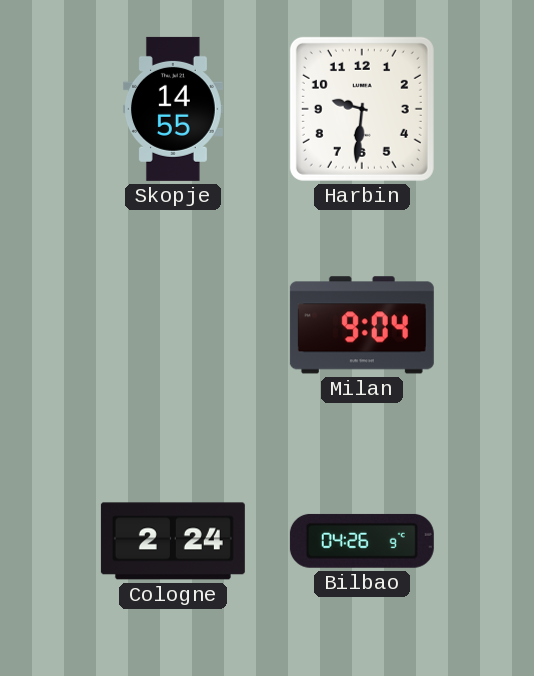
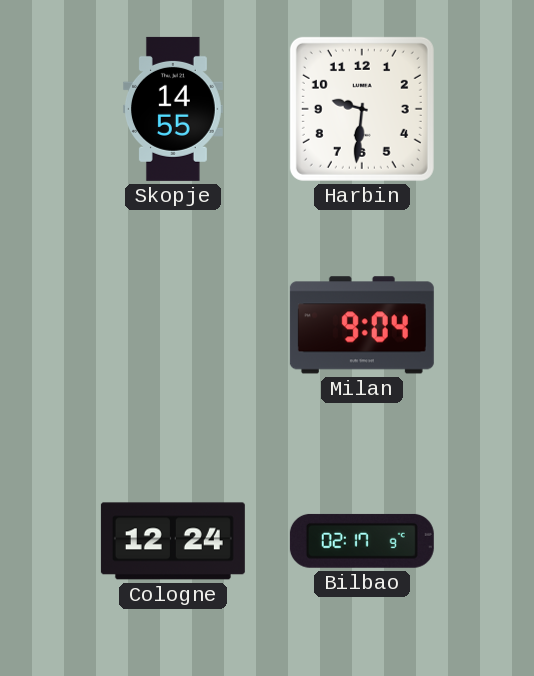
Cologne: 2:24 -> 12:24
Bilbao: 04:26 -> 02:17
